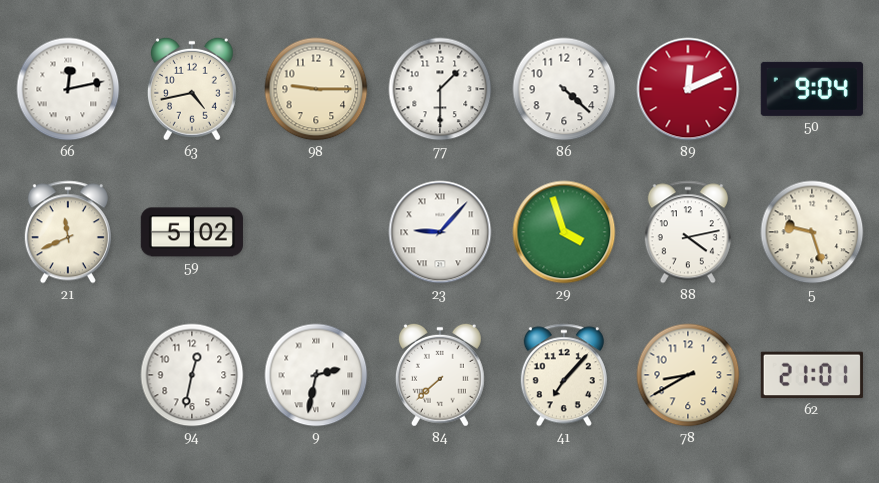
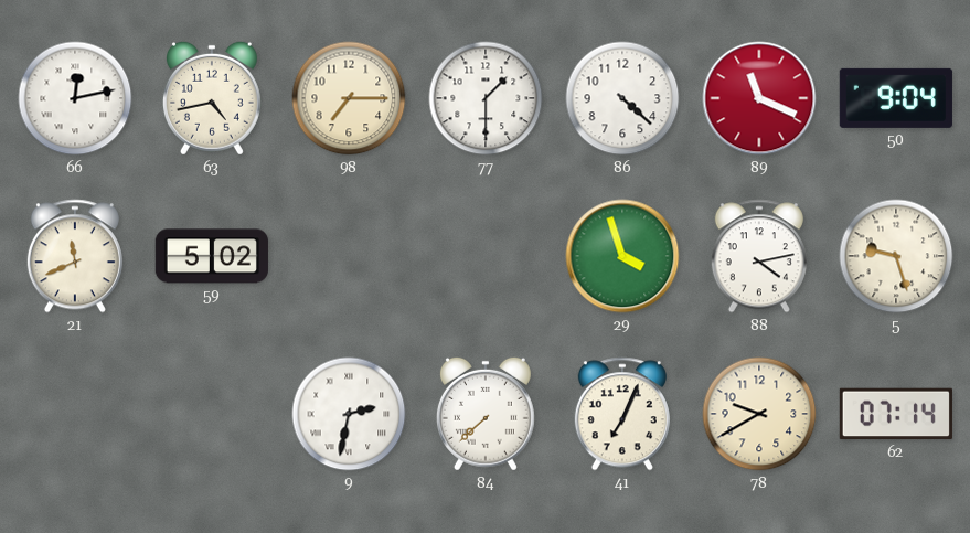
98: 9:15 -> 7:15
89: 12:11 -> 11:19
23: 9:07 -> none
94: 12:32 -> none
41: 7:07 -> 7:04
78: 8:40 -> 9:40
62: 21:01 -> 07:14
